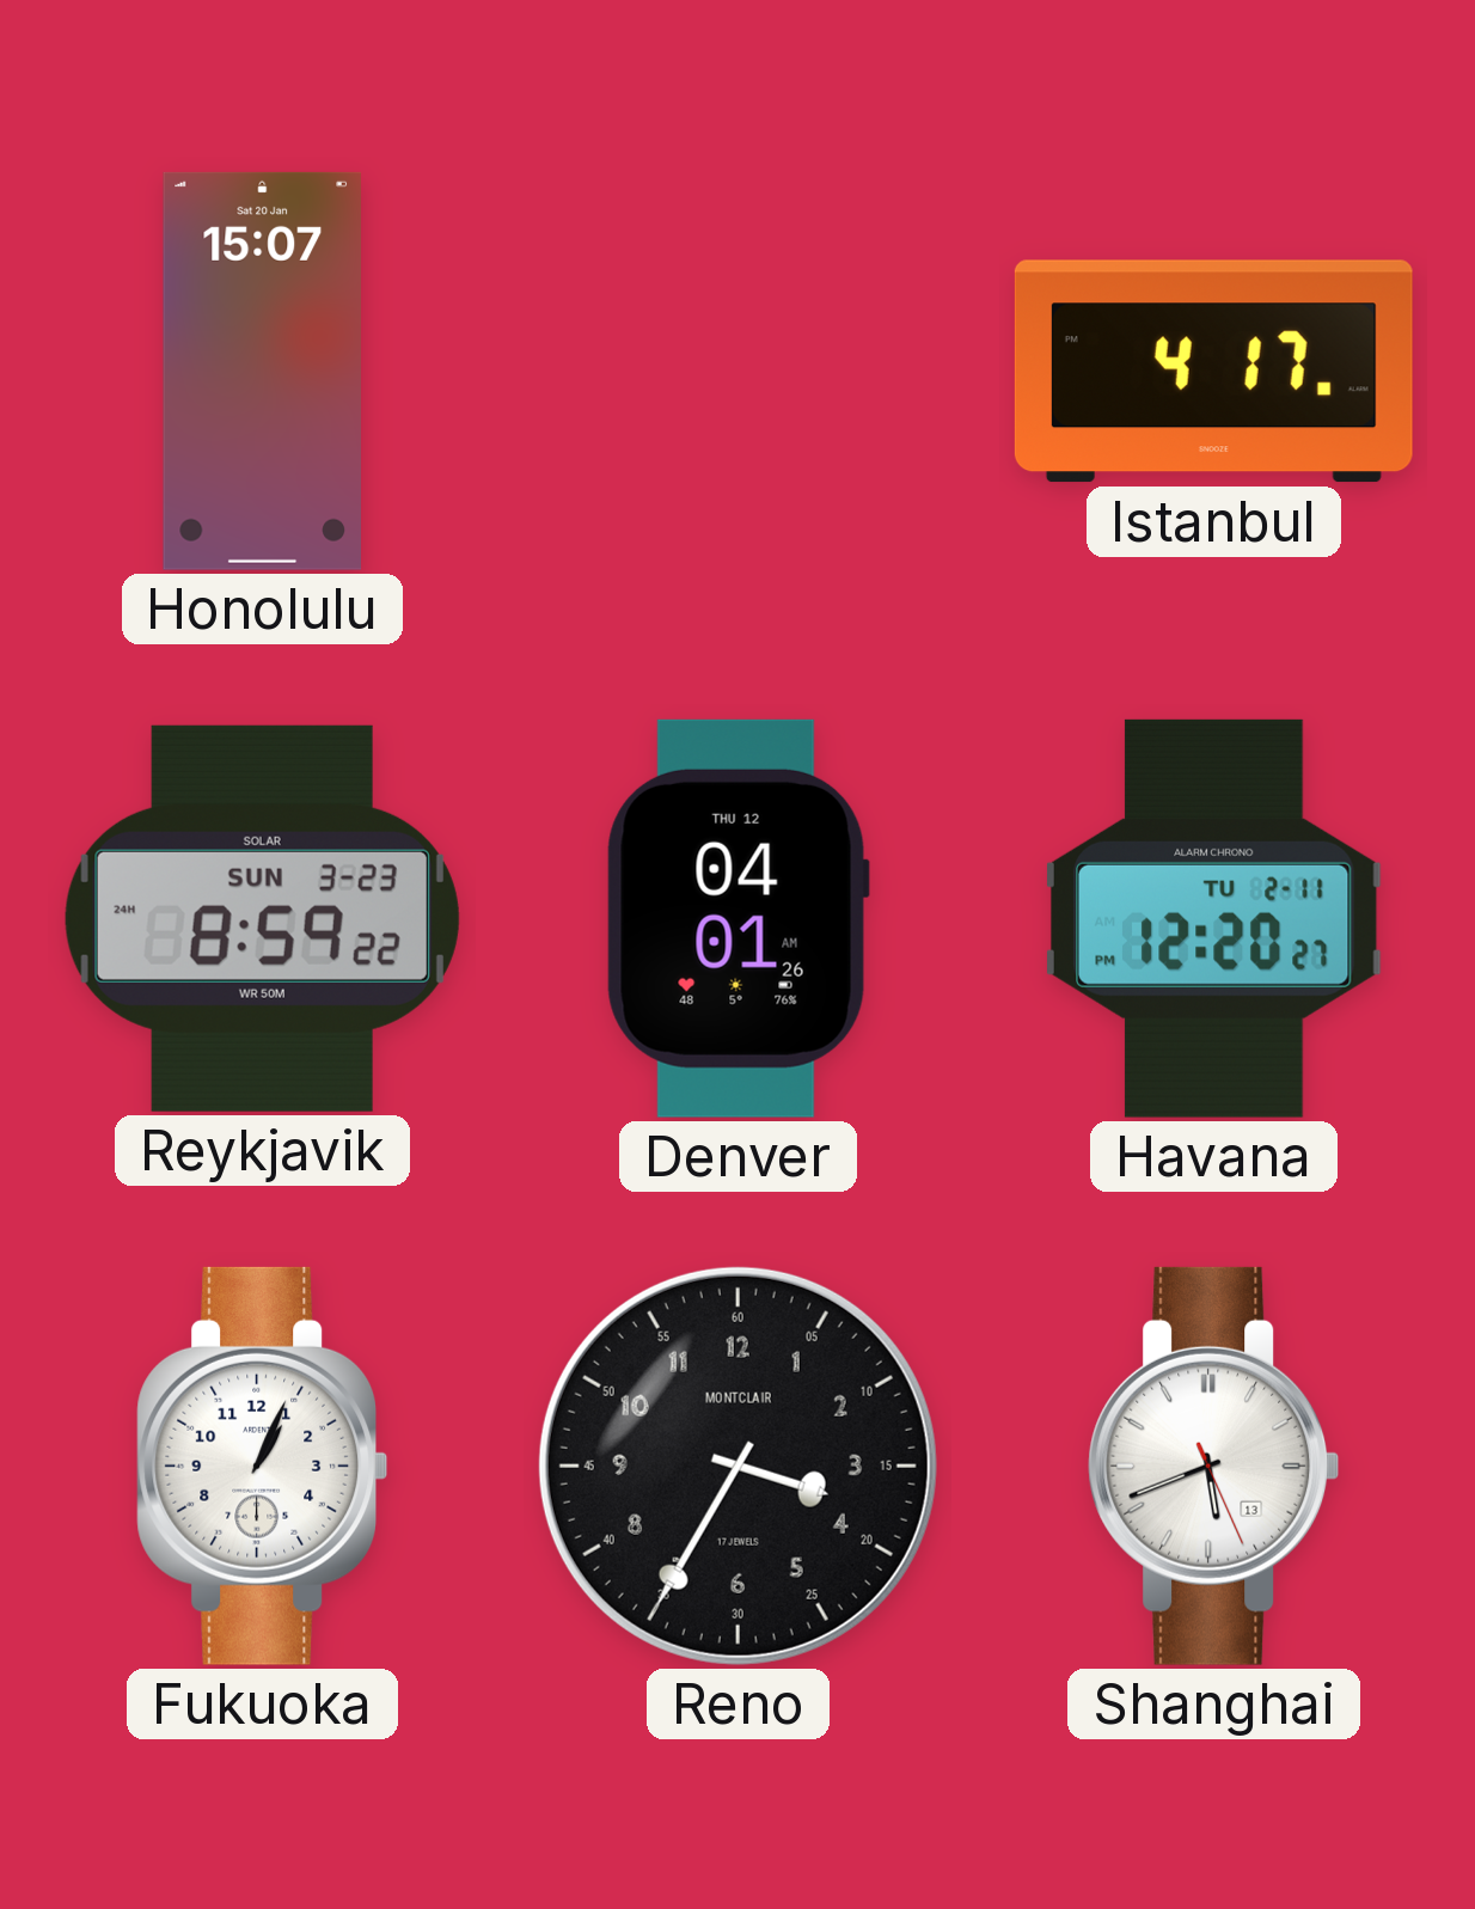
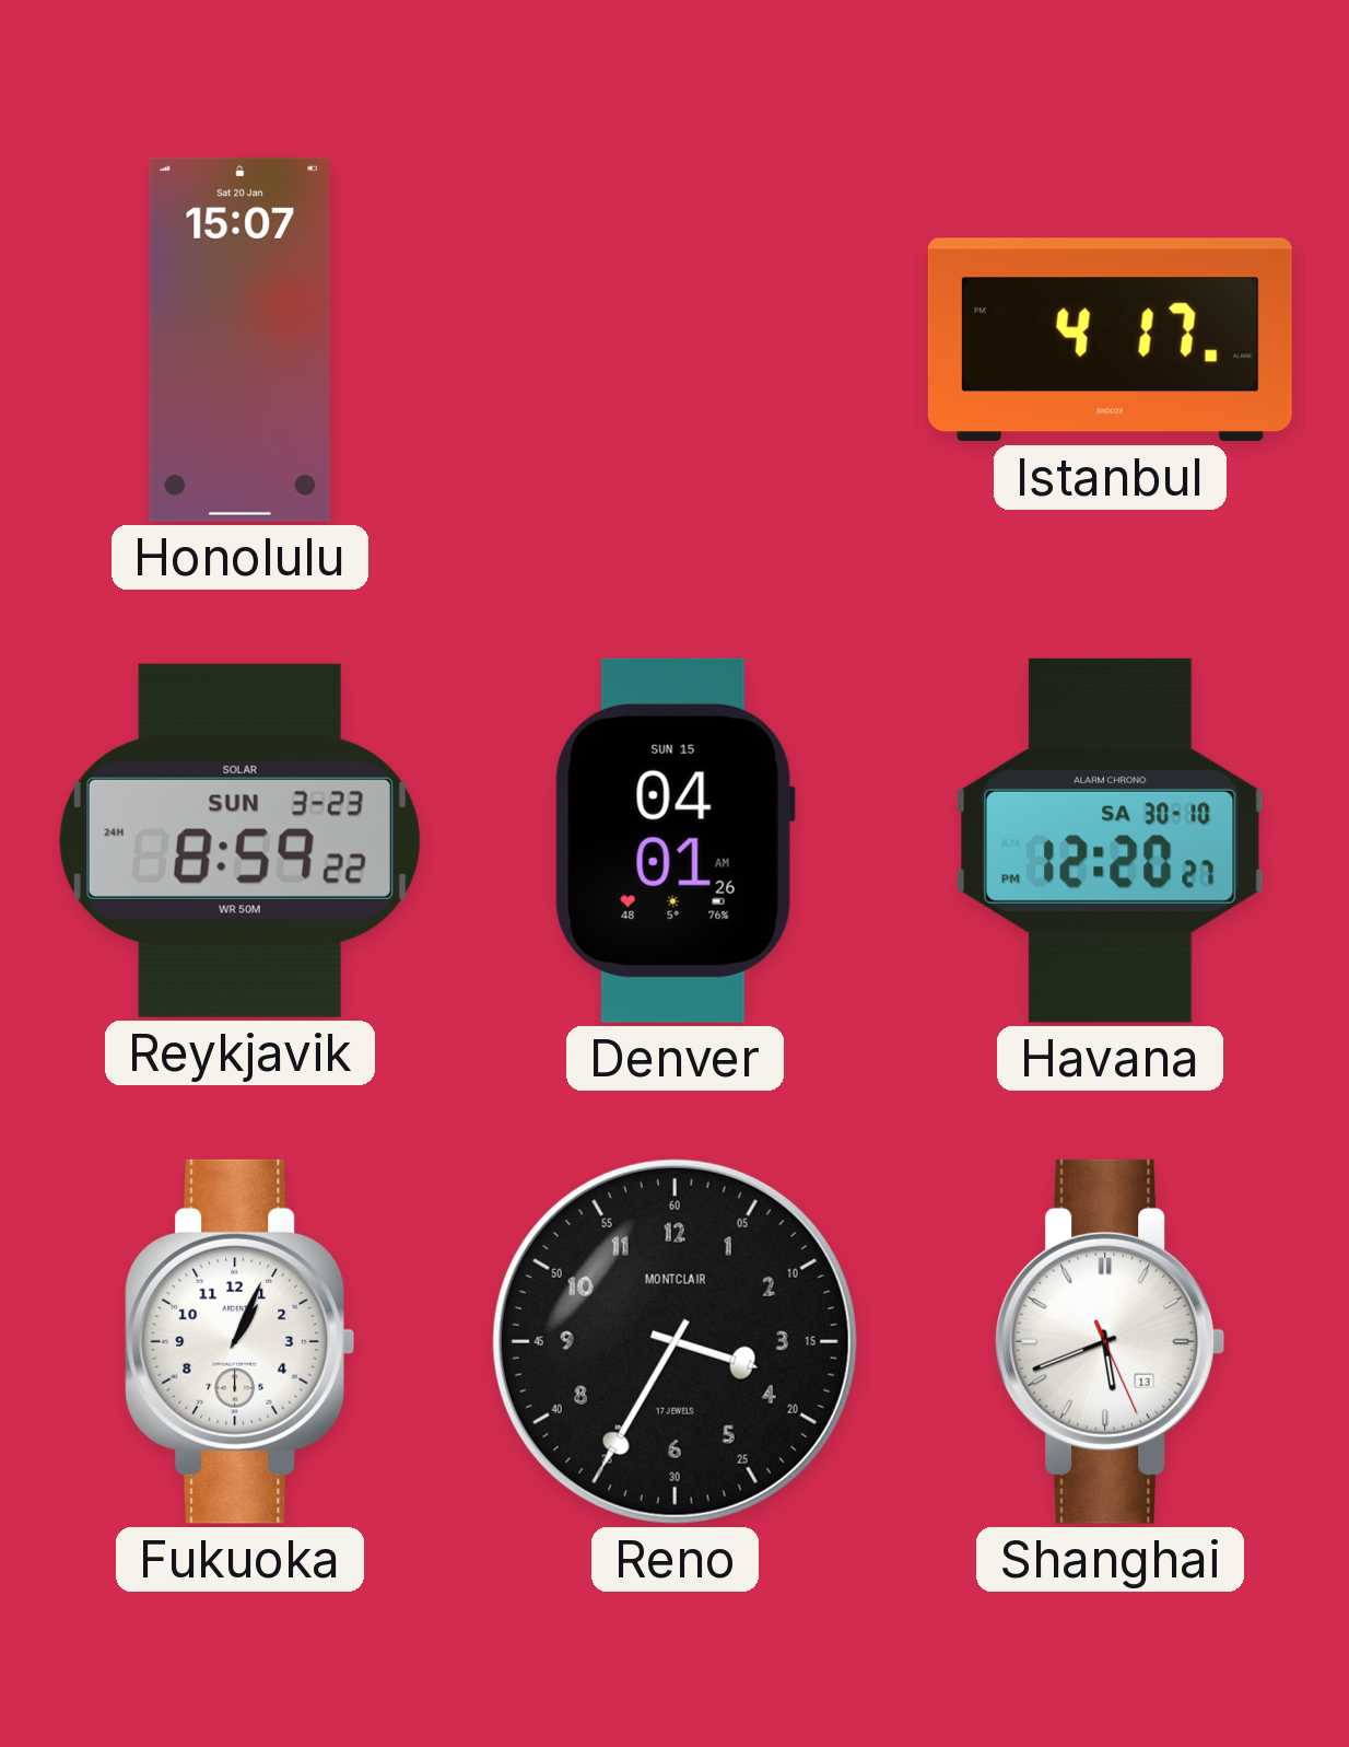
Denver date: THU 12 -> SUN 15
Havana date: TU 2-11 -> SA 30-10
